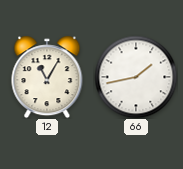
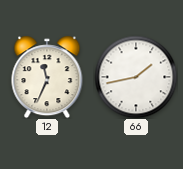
12: 11:05 -> 11:34
